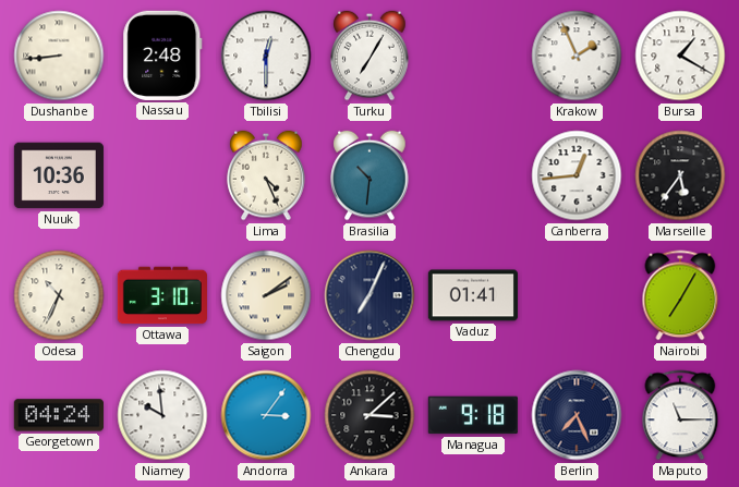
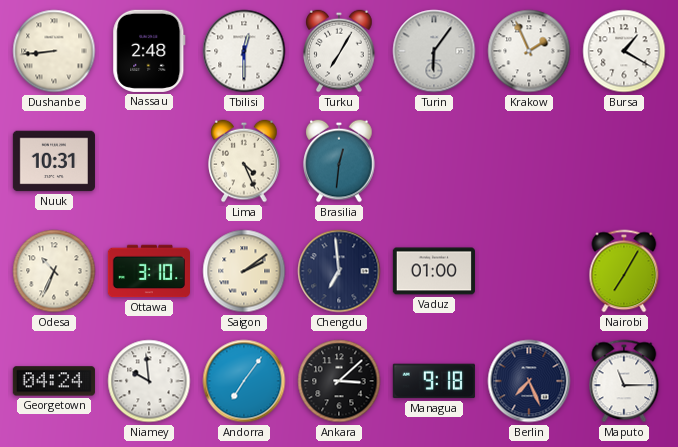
Turin: none -> 6:06
Nuuk: 10:36 -> 10:31
Brasilia: 10:31 -> 12:31
Canberra: 12:44 -> none
Marseille: 5:36 -> none
Chengdu: 7:04 -> 6:59
Vaduz: 01:41 -> 01:00
Andorra: 3:06 -> 7:06
